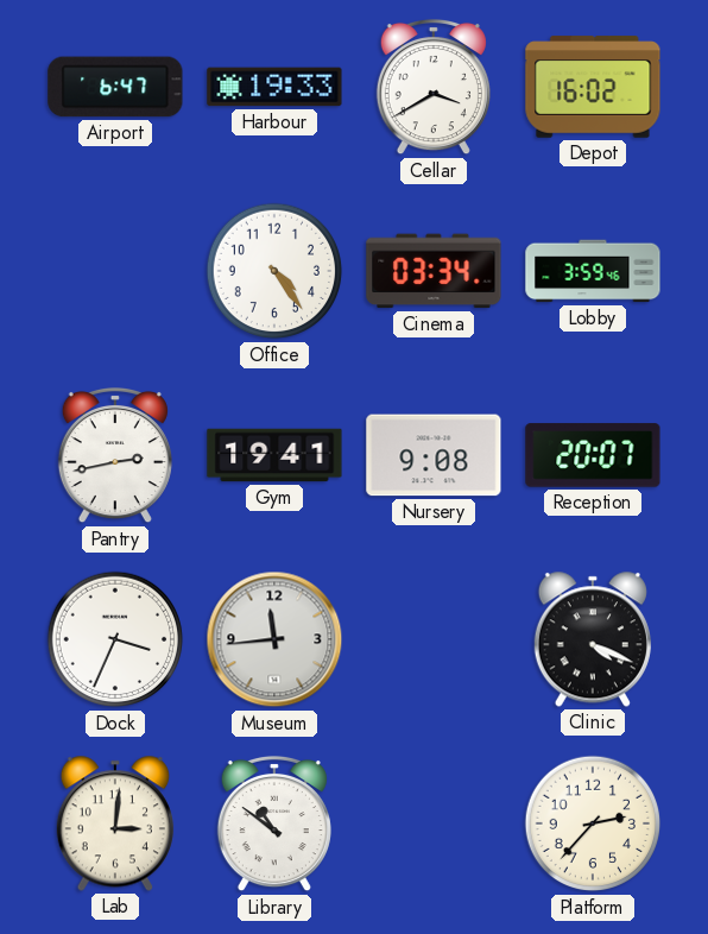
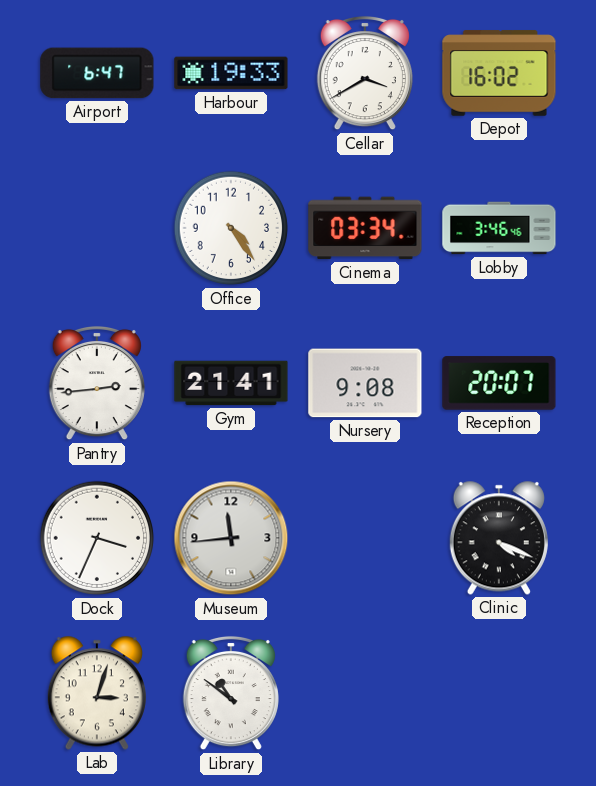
Lobby: 3:59 -> 3:46
Pantry: 2:43 -> 2:44
Gym: 19:41 -> 21:41
Lab: 3:01 -> 3:03
Platform: 2:37 -> none
